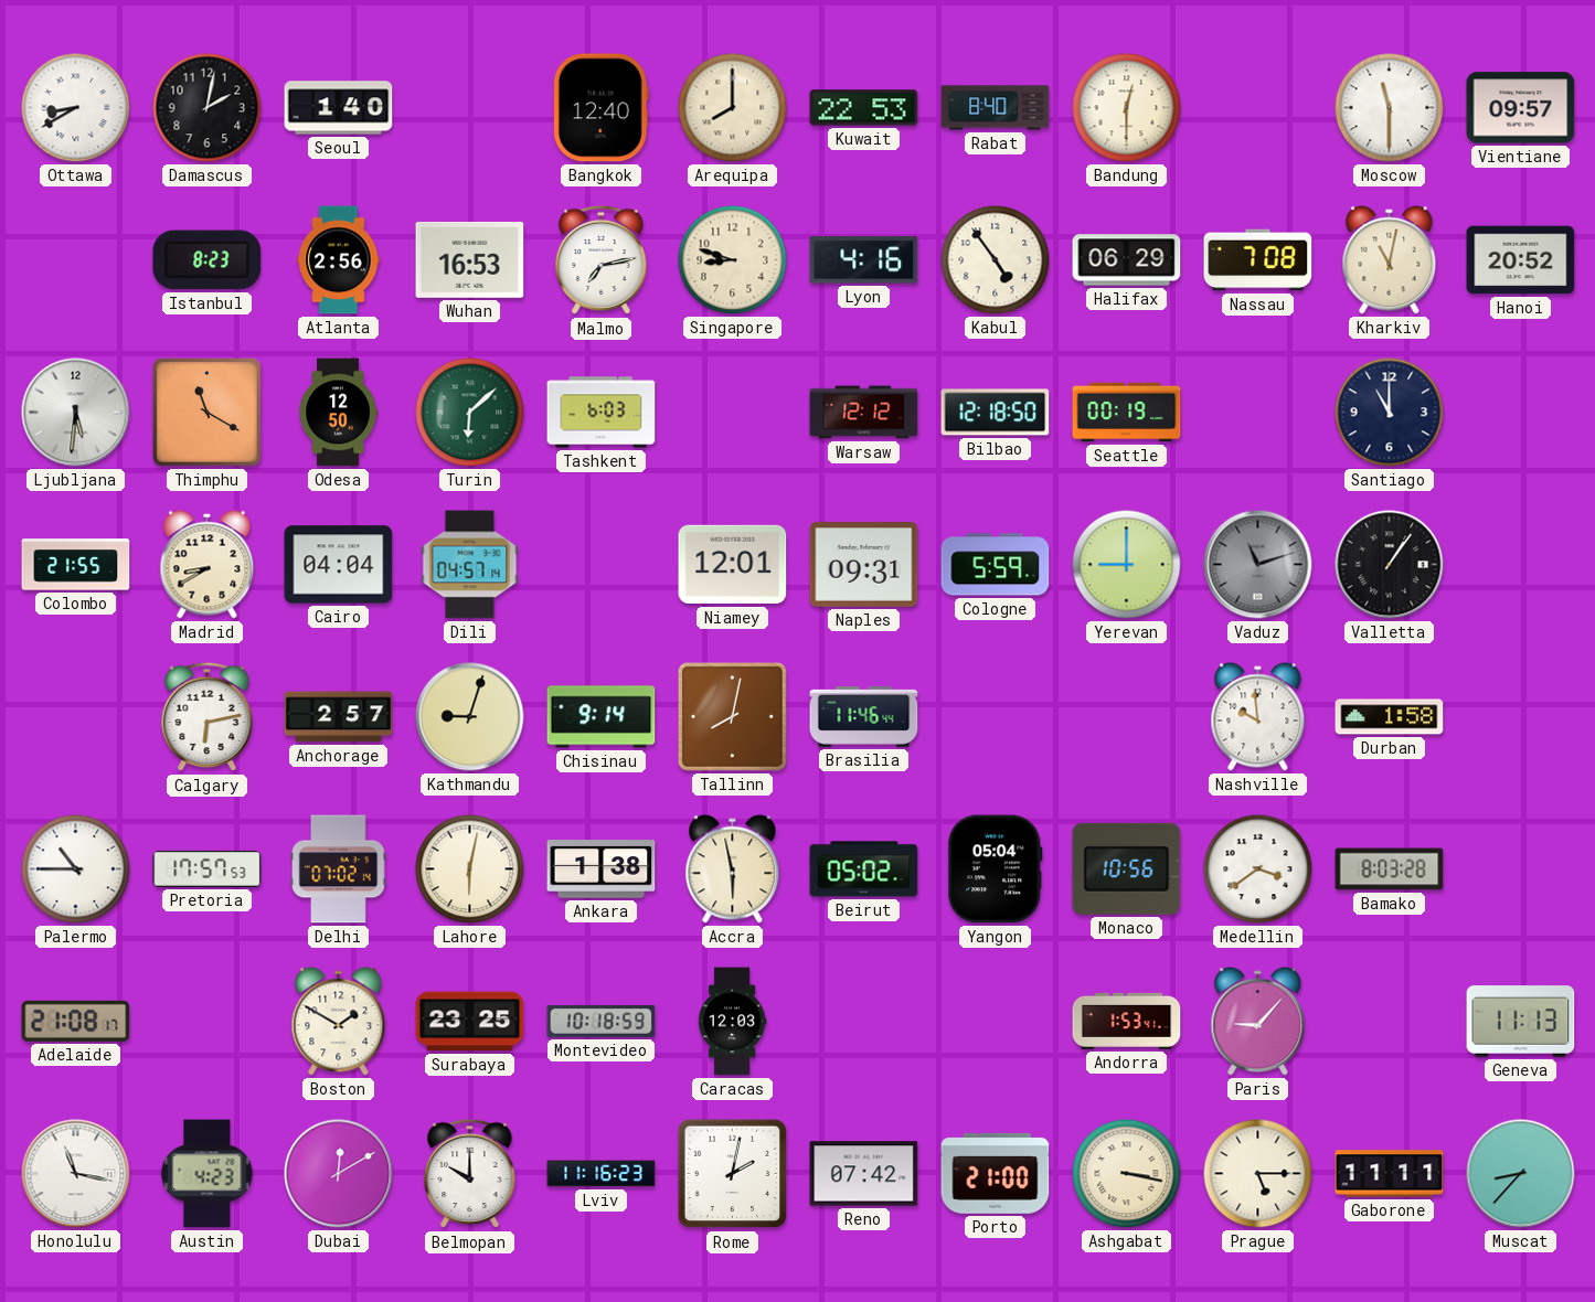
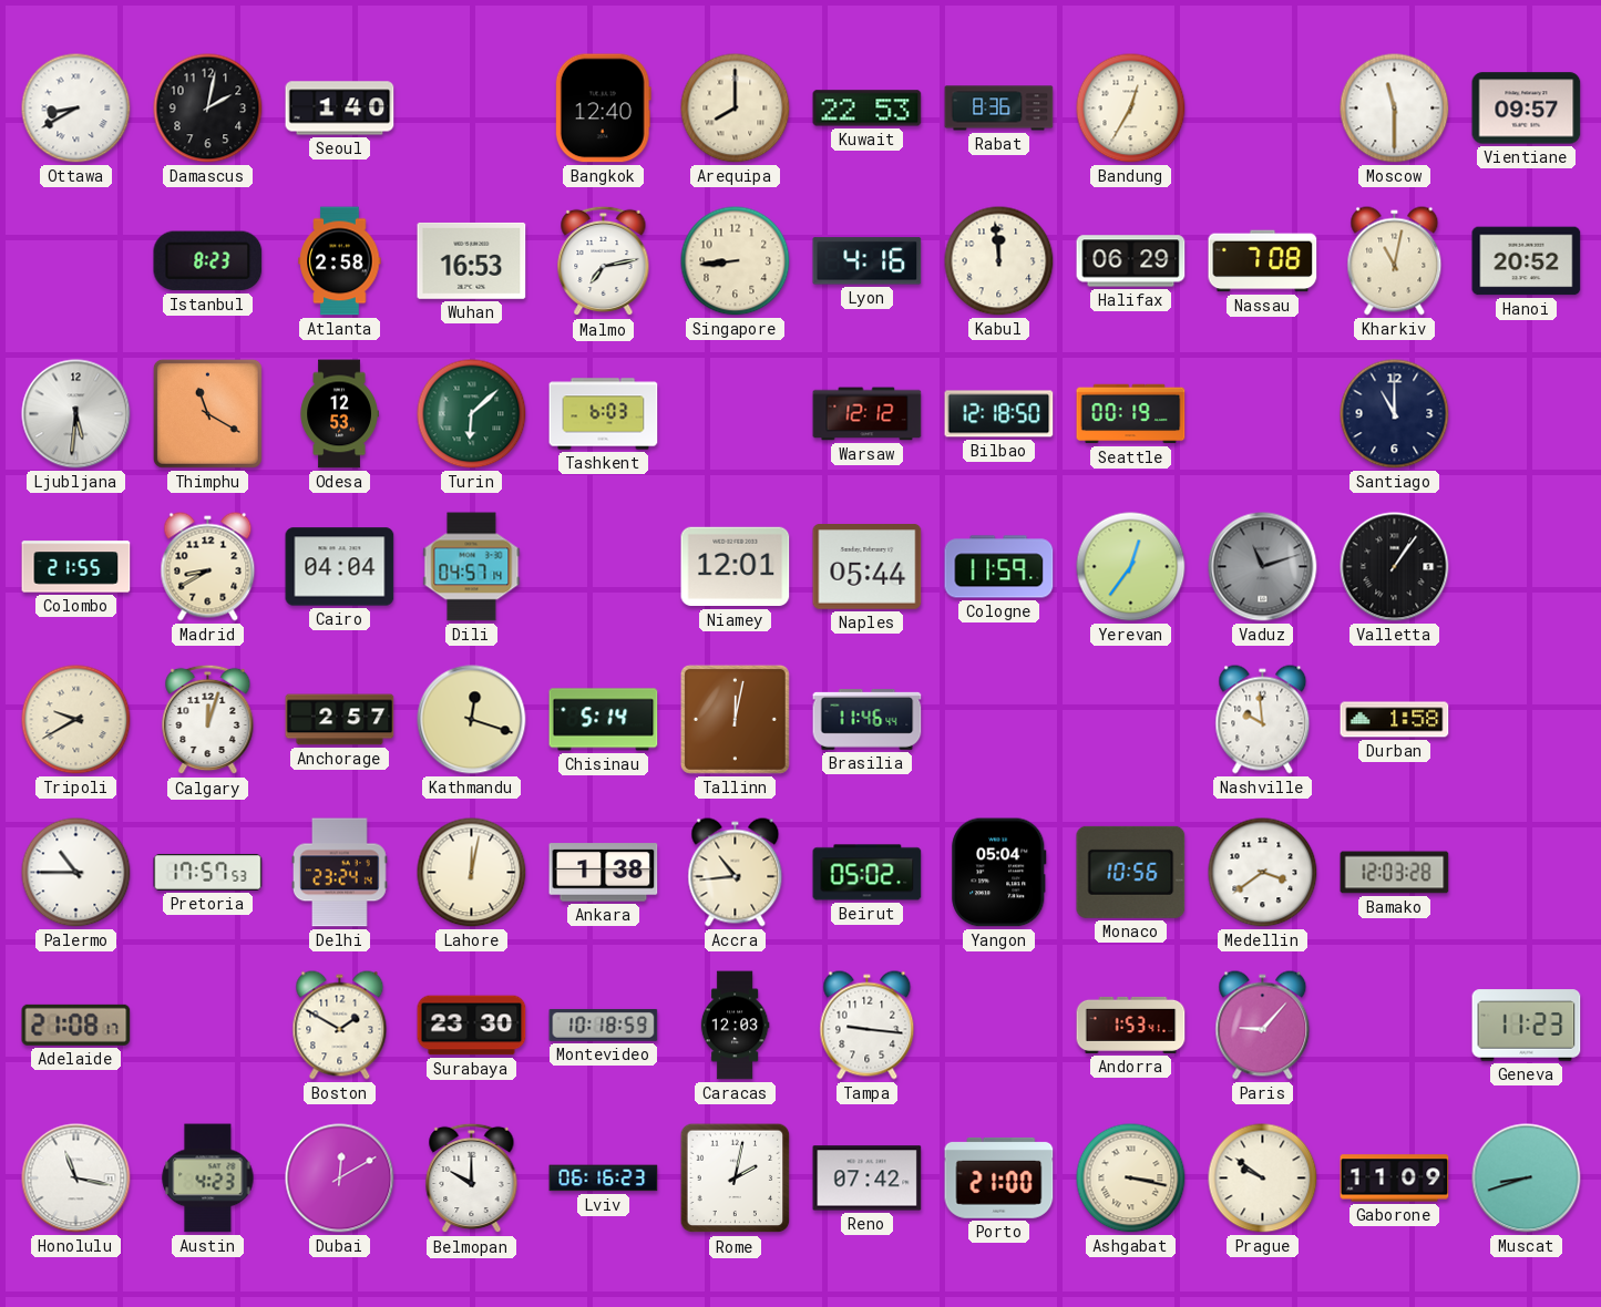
Rabat: 8:40 -> 8:36
Bandung: 12:30 -> 12:35
Atlanta: 2:56 -> 2:58
Singapore: 8:48 -> 8:44
Kabul: 4:54 -> 11:59
Odesa: 12:50 -> 12:53
Naples: 09:31 -> 05:44
Cologne: 5:59 -> 11:59
Yerevan: 9:00 -> 12:36
Tripoli: none -> 9:40
Calgary: 6:13 -> 12:03
Kathmandu: 9:03 -> 12:18
Chisinau: 9:14 -> 5:14
Tallinn: 8:02 -> 12:02
Delhi: 07:02 -> 23:24
Lahore: 6:02 -> 12:02
Accra: 5:58 -> 10:44
Bamako: 8:03 -> 12:03
Surabaya: 23:25 -> 23:30
Tampa: none -> 9:16
Geneva: 11:13 -> 11:23
Lviv: 11:16 -> 06:16
Prague: 5:15 -> 9:51
Gaborone: 11:11 -> 11:09
Muscat: 8:37 -> 8:42
